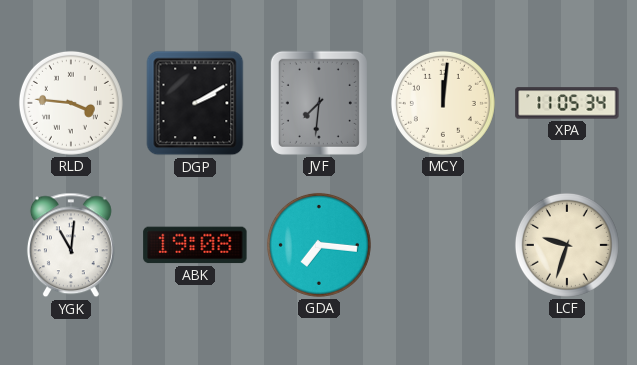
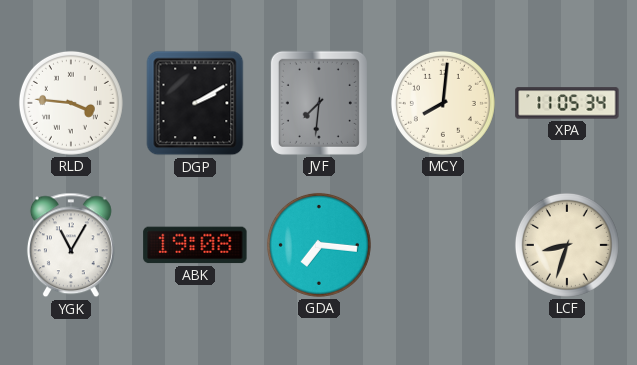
MCY: 12:01 -> 8:01
YGK: 11:01 -> 11:05
LCF: 9:33 -> 8:33
